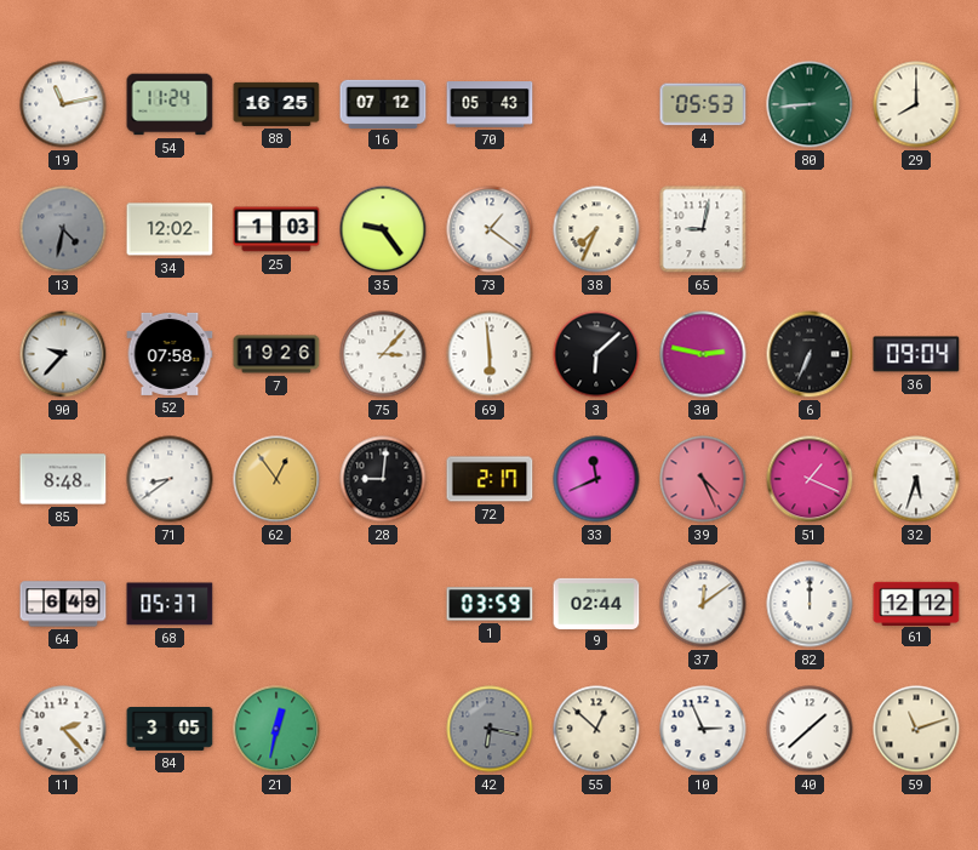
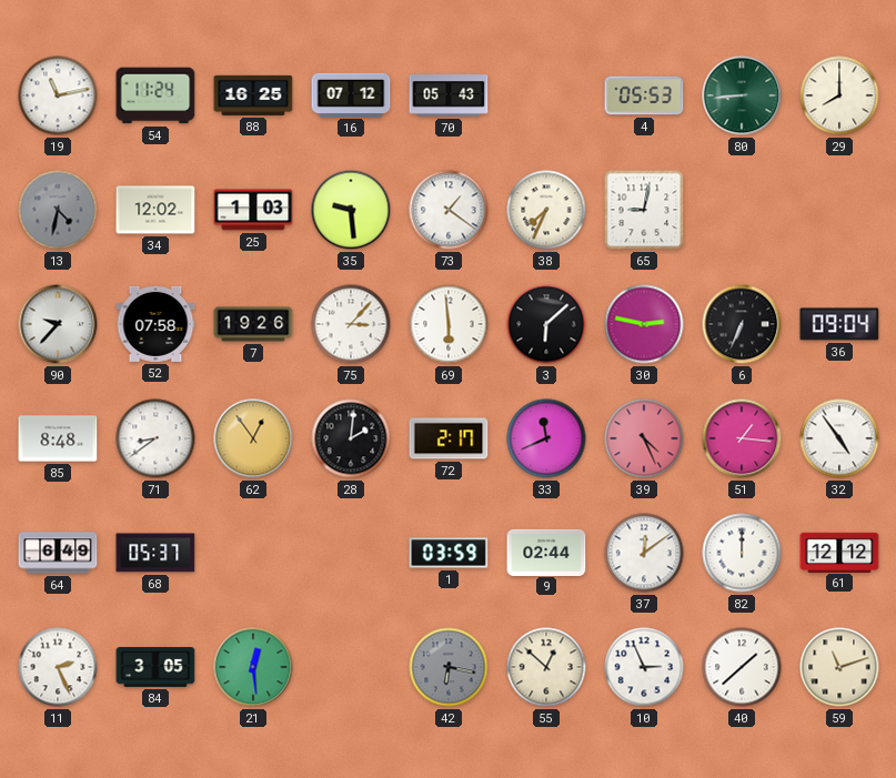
35: 9:24 -> 9:29
28: 9:01 -> 2:01
51: 1:19 -> 1:16
32: 5:33 -> 4:54
11: 2:23 -> 2:26
21: 12:32 -> 12:29
